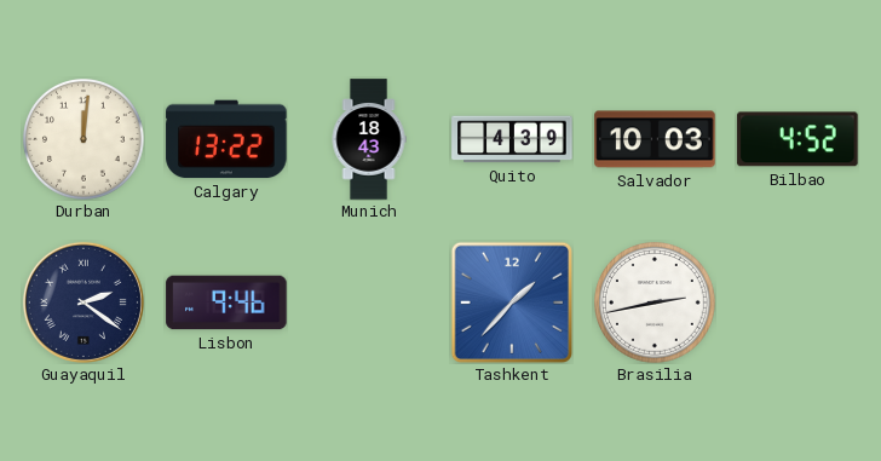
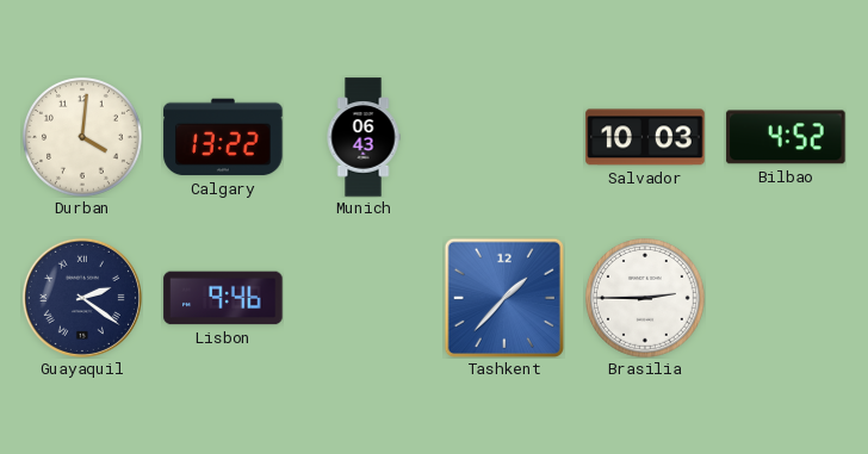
Durban: 12:01 -> 4:01
Munich: 18:43 -> 06:43
Quito: 4:39 -> none
Brasilia: 2:43 -> 2:45
